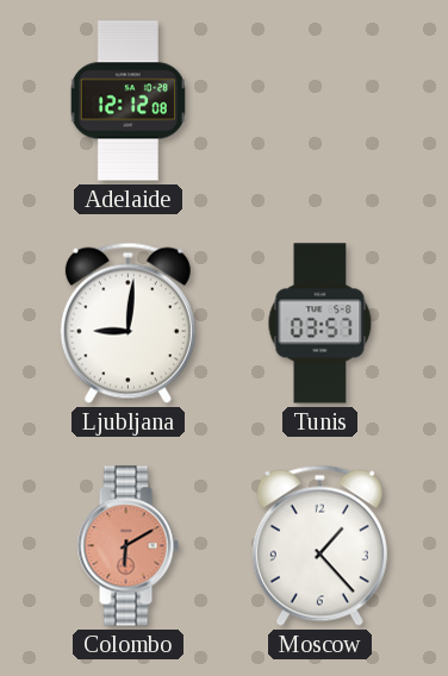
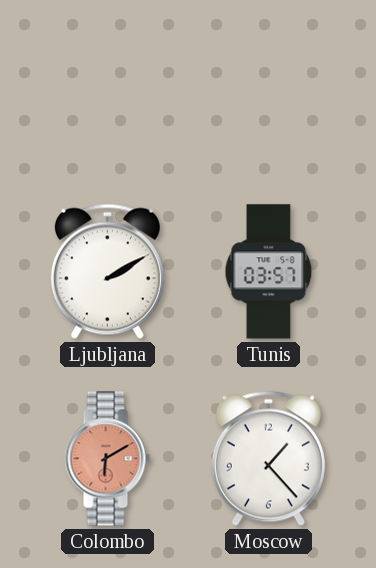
Adelaide: 12:12 -> none
Ljubljana: 9:01 -> 2:10
